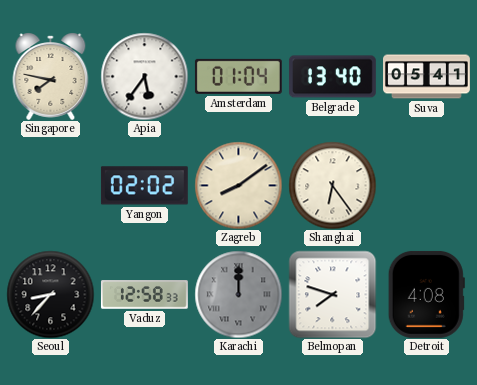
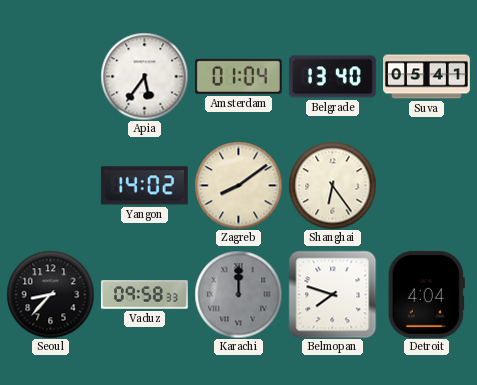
Singapore: 7:47 -> none
Yangon: 02:02 -> 14:02
Vaduz: 12:58 -> 09:58
Detroit: 4:08 -> 4:04
